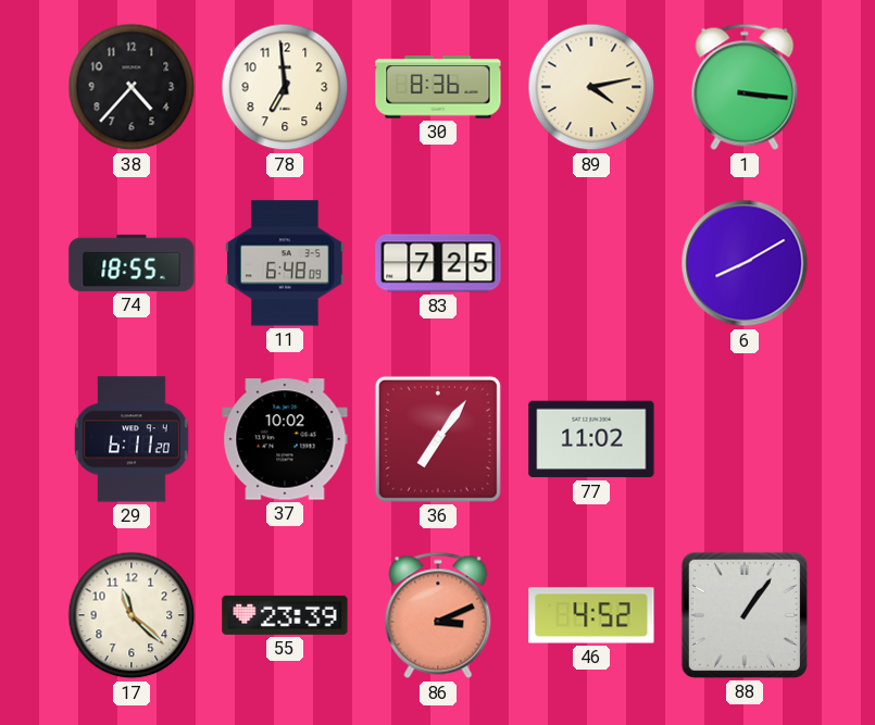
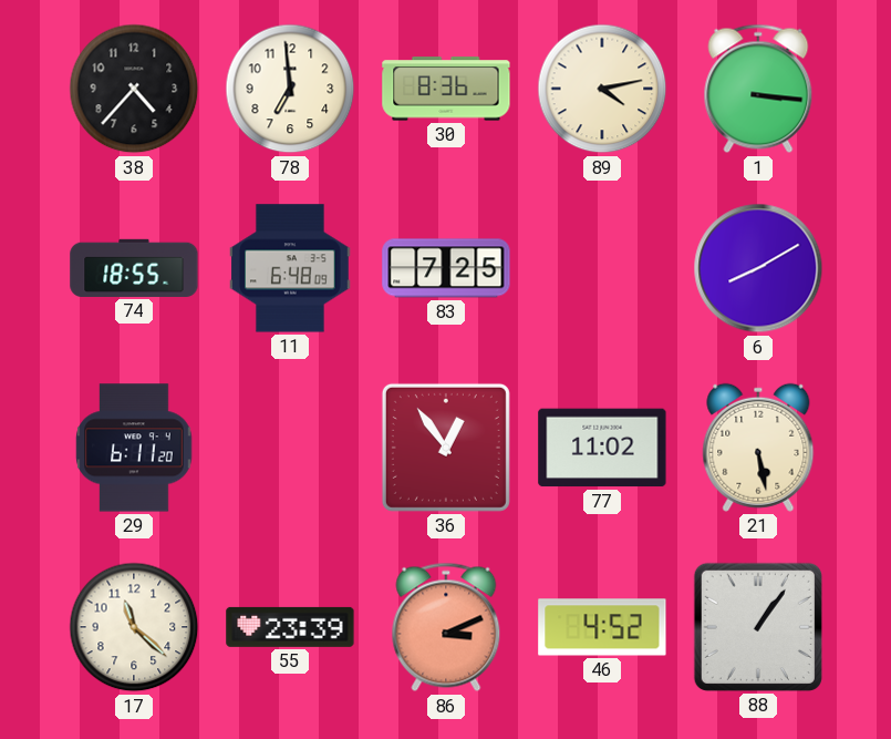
37: 10:02 -> none
36: 7:06 -> 12:54
21: none -> 5:28
